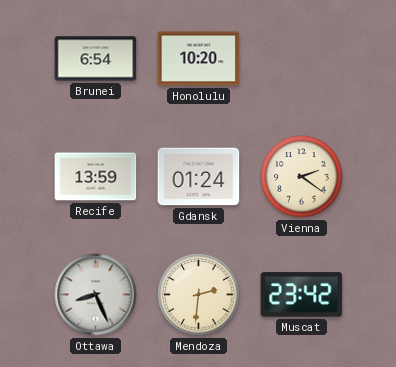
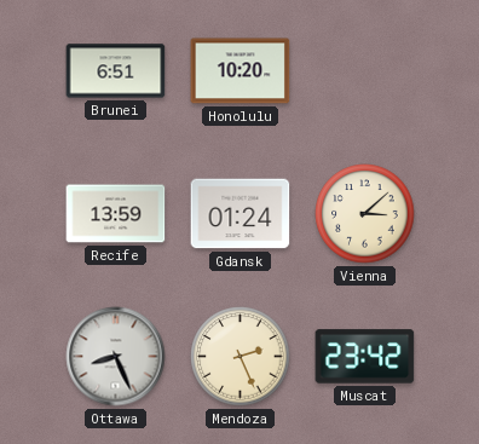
Brunei: 6:54 -> 6:51
Vienna: 2:21 -> 3:08
Mendoza: 2:31 -> 2:26
